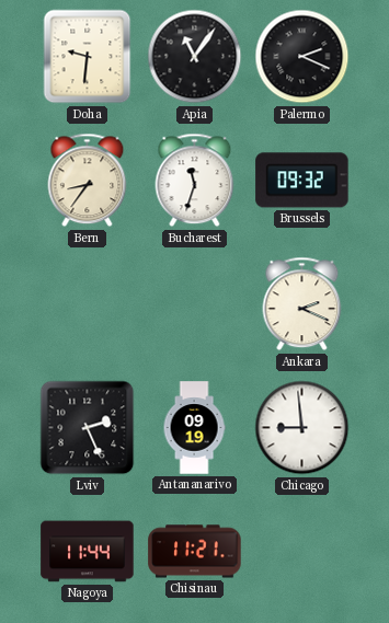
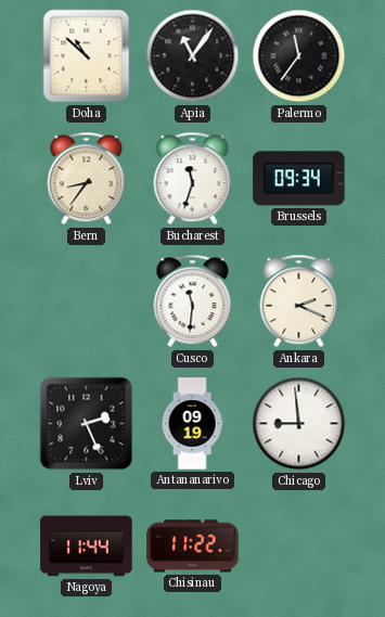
Doha: 9:31 -> 10:52
Palermo: 2:19 -> 11:36
Brussels: 09:32 -> 09:34
Cusco: none -> 11:31
Chisinau: 11:21 -> 11:22
